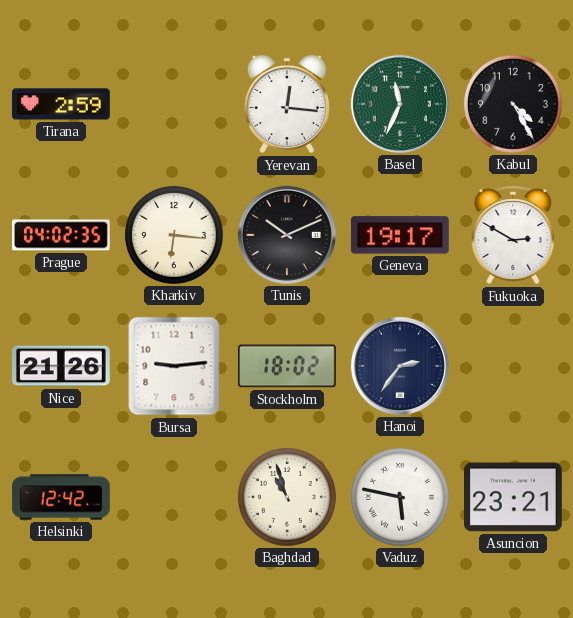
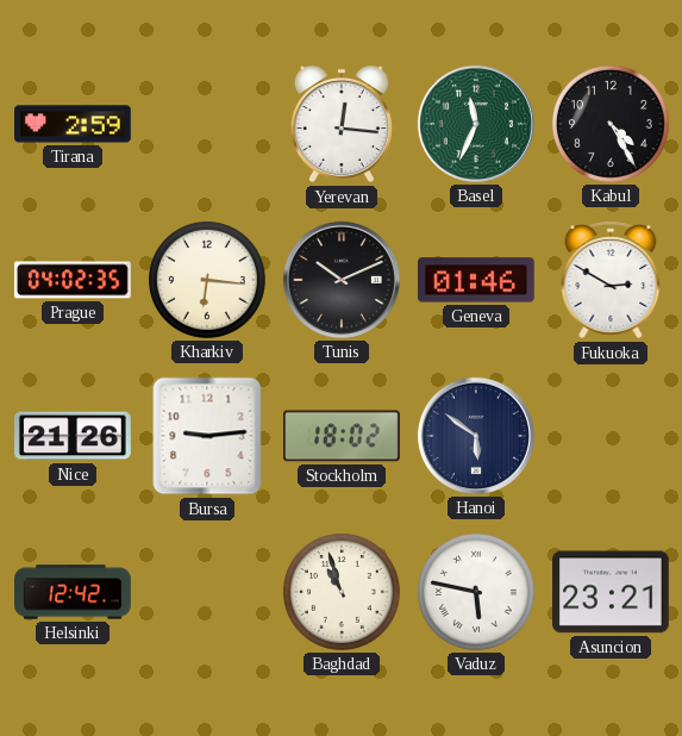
Geneva: 19:17 -> 01:46
Hanoi: 2:36 -> 5:51
